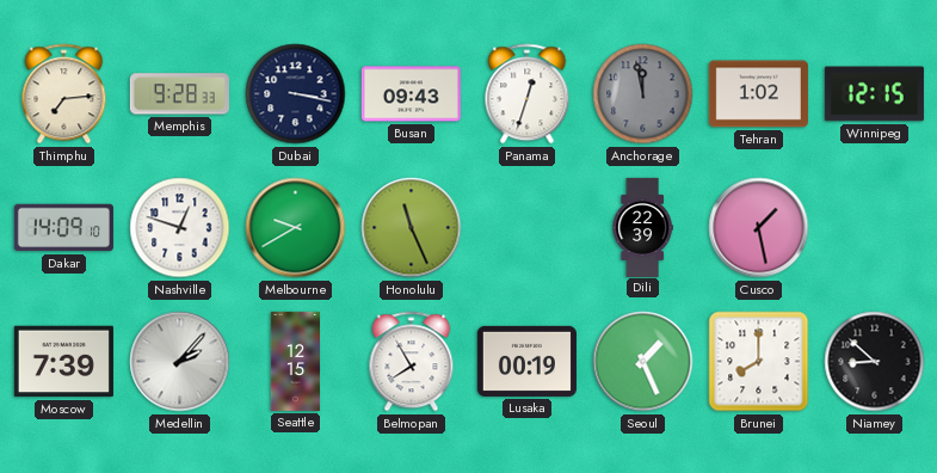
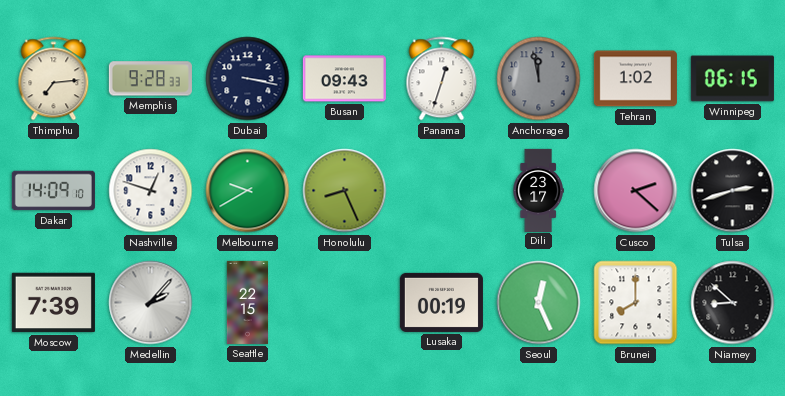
Winnipeg: 12:15 -> 06:15
Honolulu: 11:26 -> 8:26
Dili: 22:39 -> 23:17
Cusco: 1:28 -> 2:22
Tulsa: none -> 2:42
Seattle: 12:15 -> 22:15
Belmopan: 7:55 -> none
Seoul: 1:26 -> 12:26
